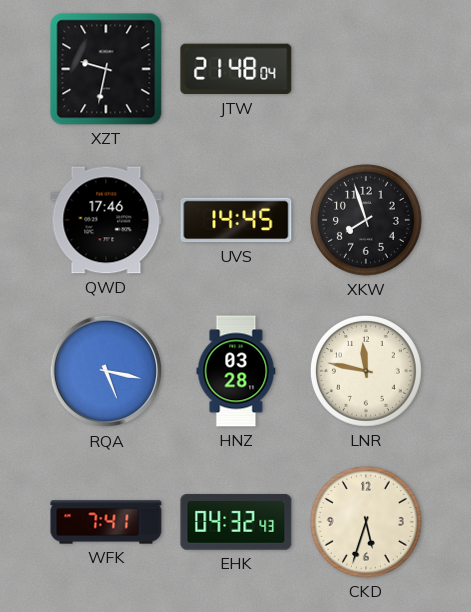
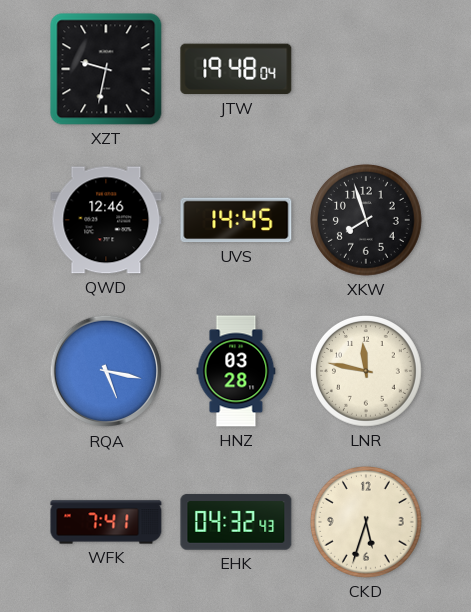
JTW: 21:48 -> 19:48
QWD: 17:46 -> 12:46
